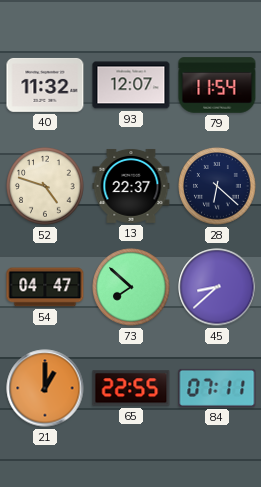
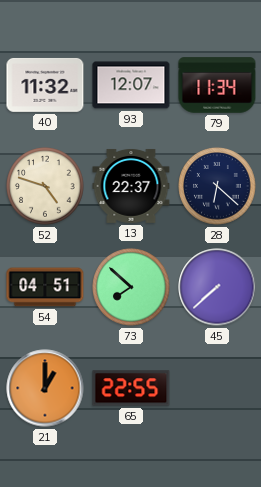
79: 11:54 -> 11:34
54: 04:47 -> 04:51
45: 8:38 -> 7:38
84: 07:11 -> none
